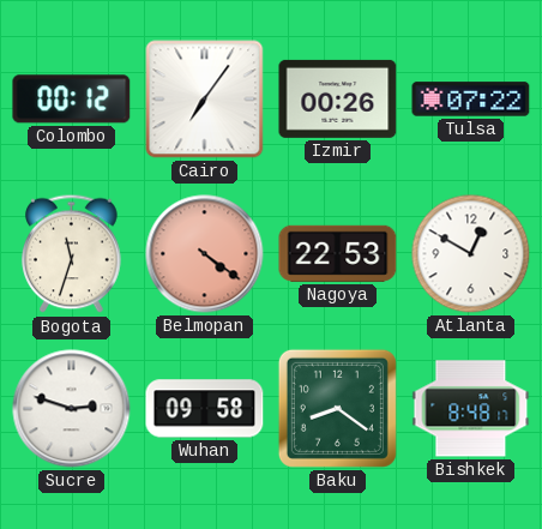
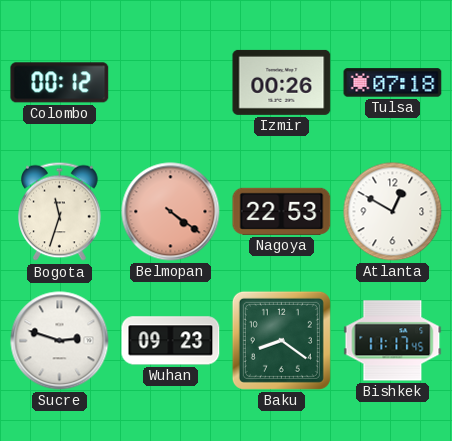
Cairo: 7:06 -> none
Tulsa: 07:22 -> 07:18
Wuhan: 09:58 -> 09:23
Bishkek: 8:48 -> 11:17
